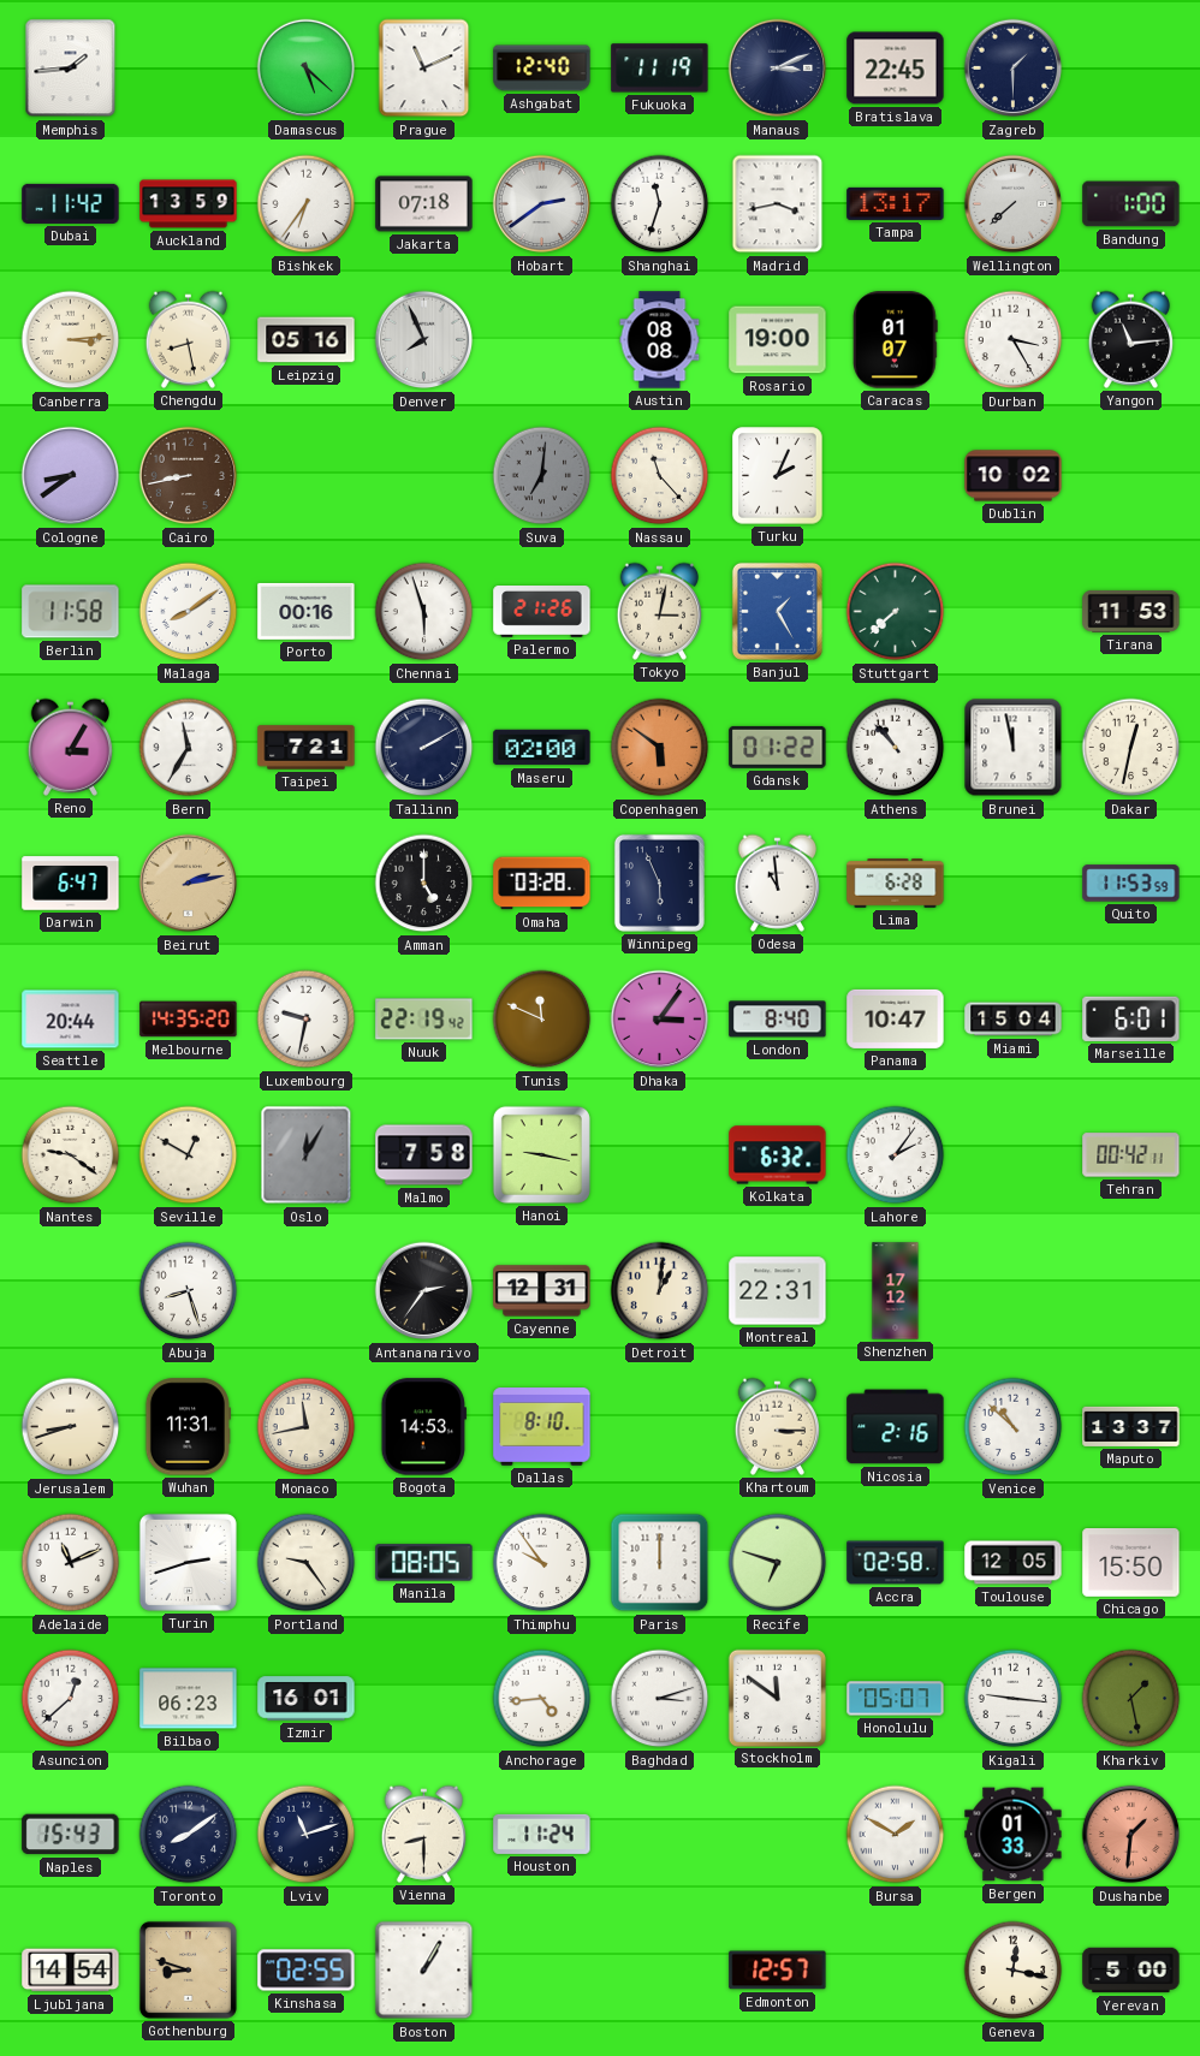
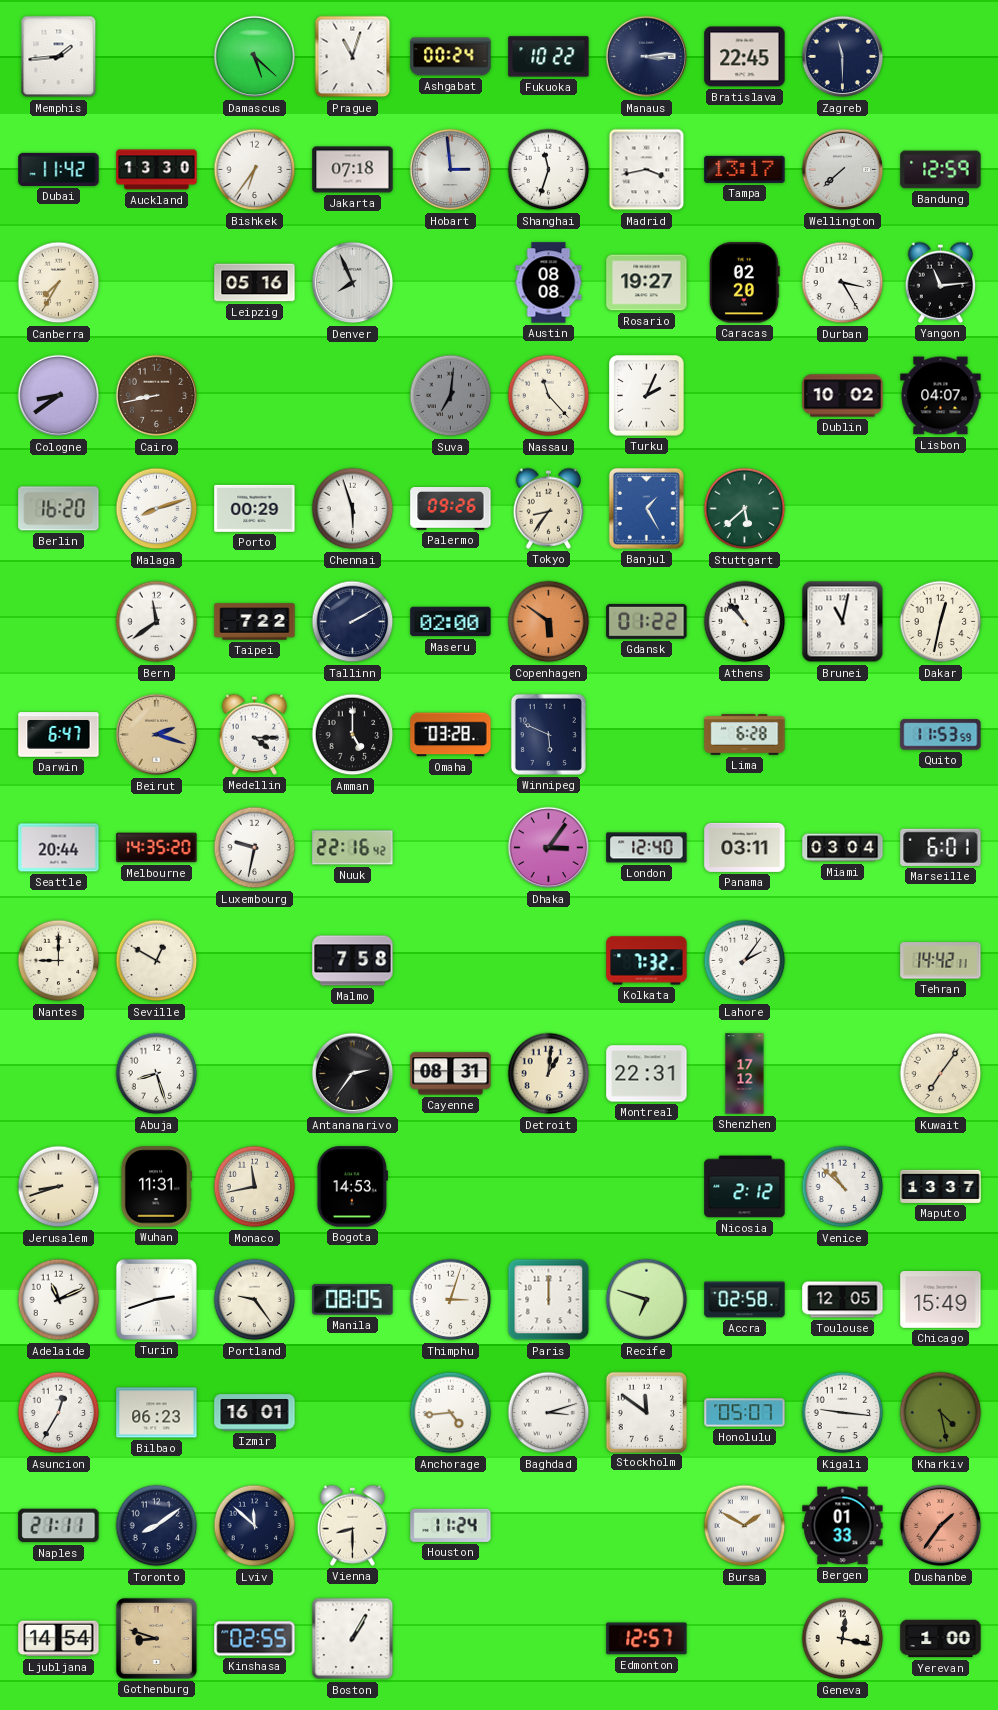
Prague: 11:11 -> 11:03
Ashgabat: 12:40 -> 00:24
Fukuoka: 11:19 -> 10:22
Manaus: 3:11 -> 3:14
Zagreb: 1:30 -> 11:30
Auckland: 13:59 -> 13:30
Hobart: 2:39 -> 2:59
Bandung: 1:00 -> 12:59
Canberra: 3:14 -> 7:35
Chengdu: 8:28 -> none
Rosario: 19:00 -> 19:27
Caracas: 01:07 -> 02:20
Lisbon: none -> 04:07
Berlin: 11:58 -> 16:20
Malaga: 8:09 -> 8:12
Porto: 00:16 -> 00:29
Palermo: 21:26 -> 09:26
Tokyo: 3:02 -> 8:36
Stuttgart: 7:38 -> 5:38
Tirana: 11:53 -> none
Reno: 3:05 -> none
Bern: 11:35 -> 11:39
Taipei: 7:21 -> 7:22
Brunei: 11:58 -> 11:02
Beirut: 2:13 -> 2:18
Medellin: none -> 4:15
Winnipeg: 5:56 -> 5:49
Odesa: 10:59 -> none
Nuuk: 22:19 -> 22:16
Tunis: 11:49 -> none
London: 8:40 -> 12:40
Panama: 10:47 -> 03:11
Miami: 15:04 -> 03:04
Nantes: 9:21 -> 9:00
Oslo: 12:05 -> none
Hanoi: 9:17 -> none
Kolkata: 6:32 -> 7:32
Tehran: 00:42 -> 14:42
Cayenne: 12:31 -> 08:31
Kuwait: none -> 7:06
Dallas: 8:10 -> none
Khartoum: 3:15 -> none
Nicosia: 2:16 -> 2:12
Thimphu: 9:54 -> 3:03
Chicago: 15:50 -> 15:49
Asuncion: 12:38 -> 12:35
Kharkiv: 1:28 -> 4:28
Naples: 15:43 -> 21:11
Lviv: 11:12 -> 11:52
Dushanbe: 1:31 -> 1:36
Yerevan: 5:00 -> 1:00
